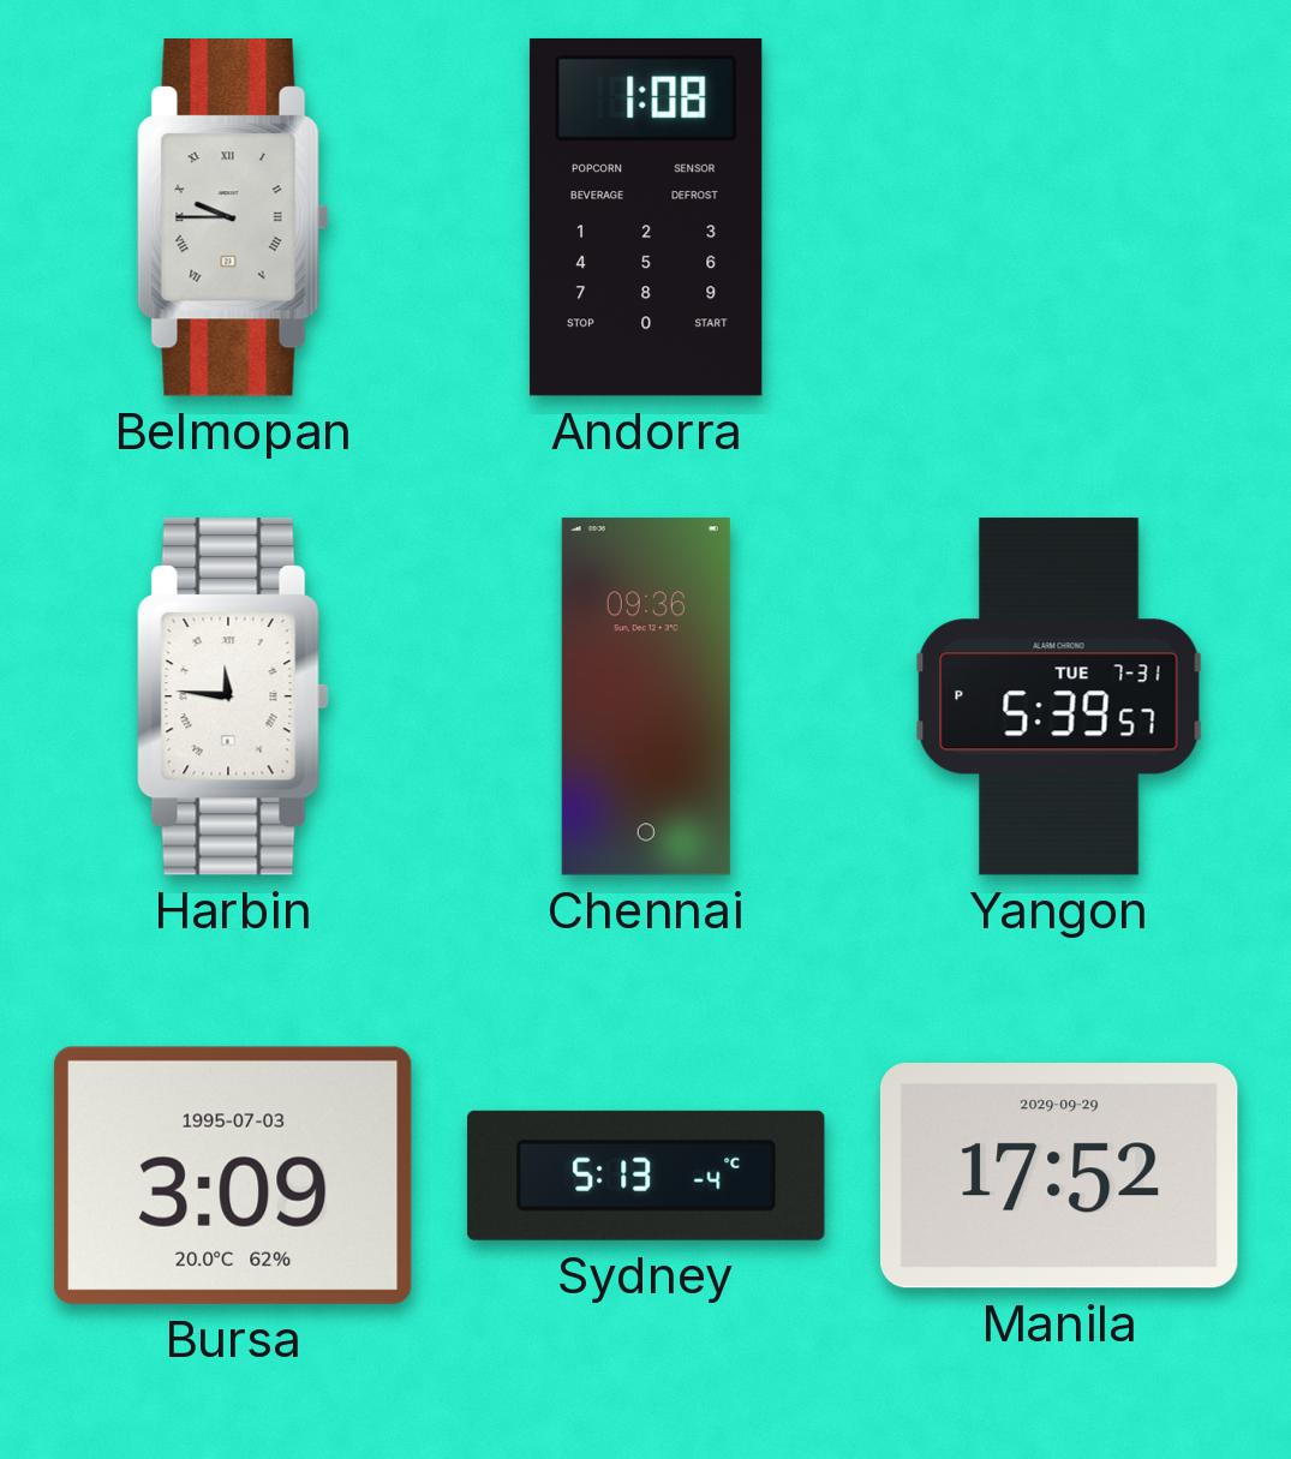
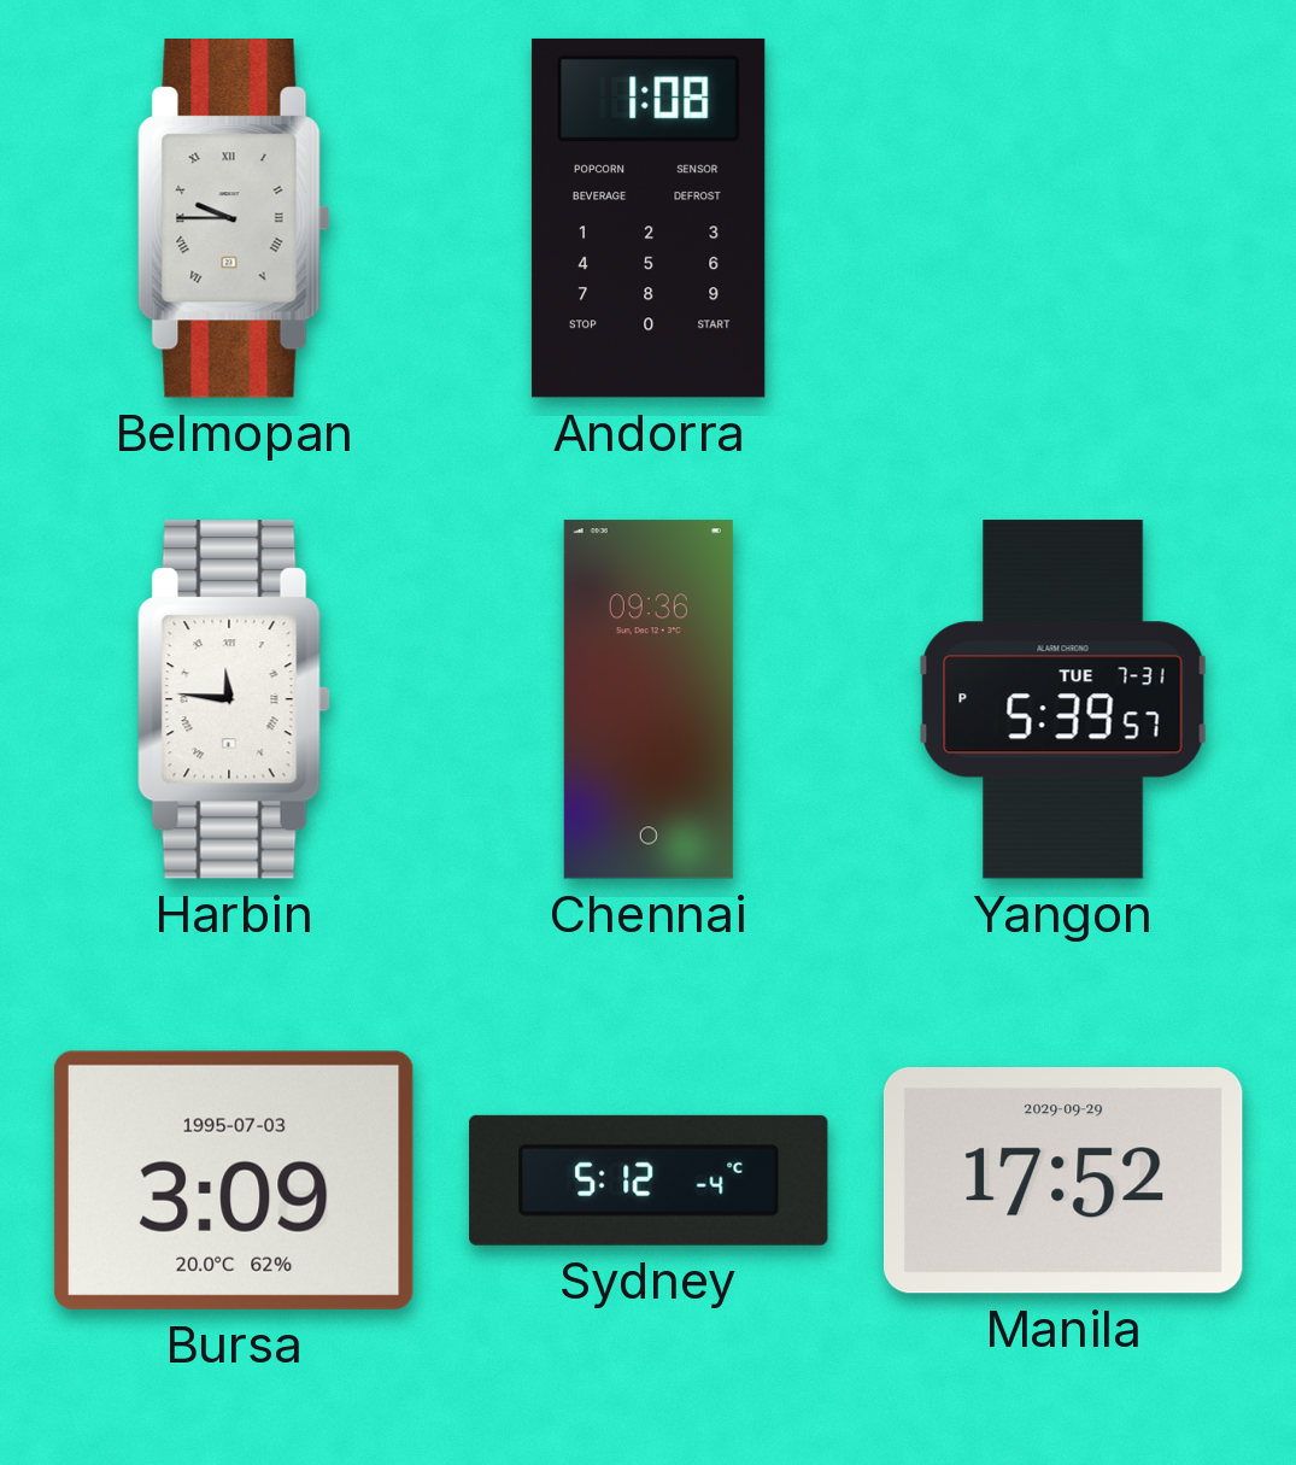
Sydney: 5:13 -> 5:12
